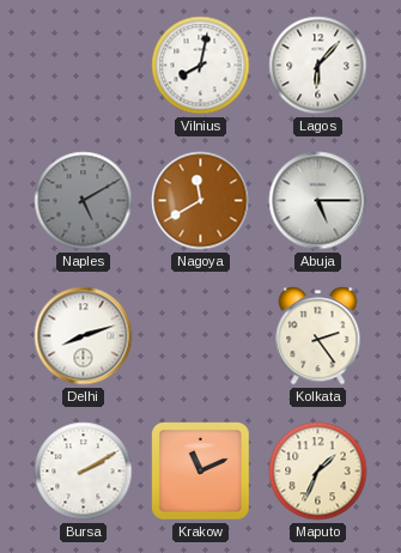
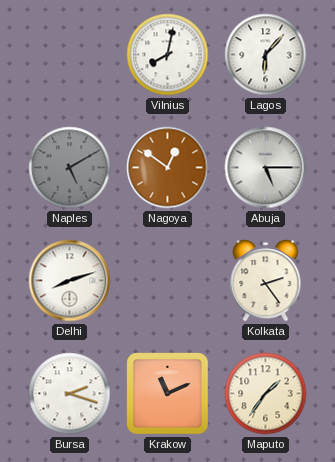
Nagoya: 11:40 -> 12:51
Bursa: 2:10 -> 2:18
Maputo: 1:34 -> 1:36
